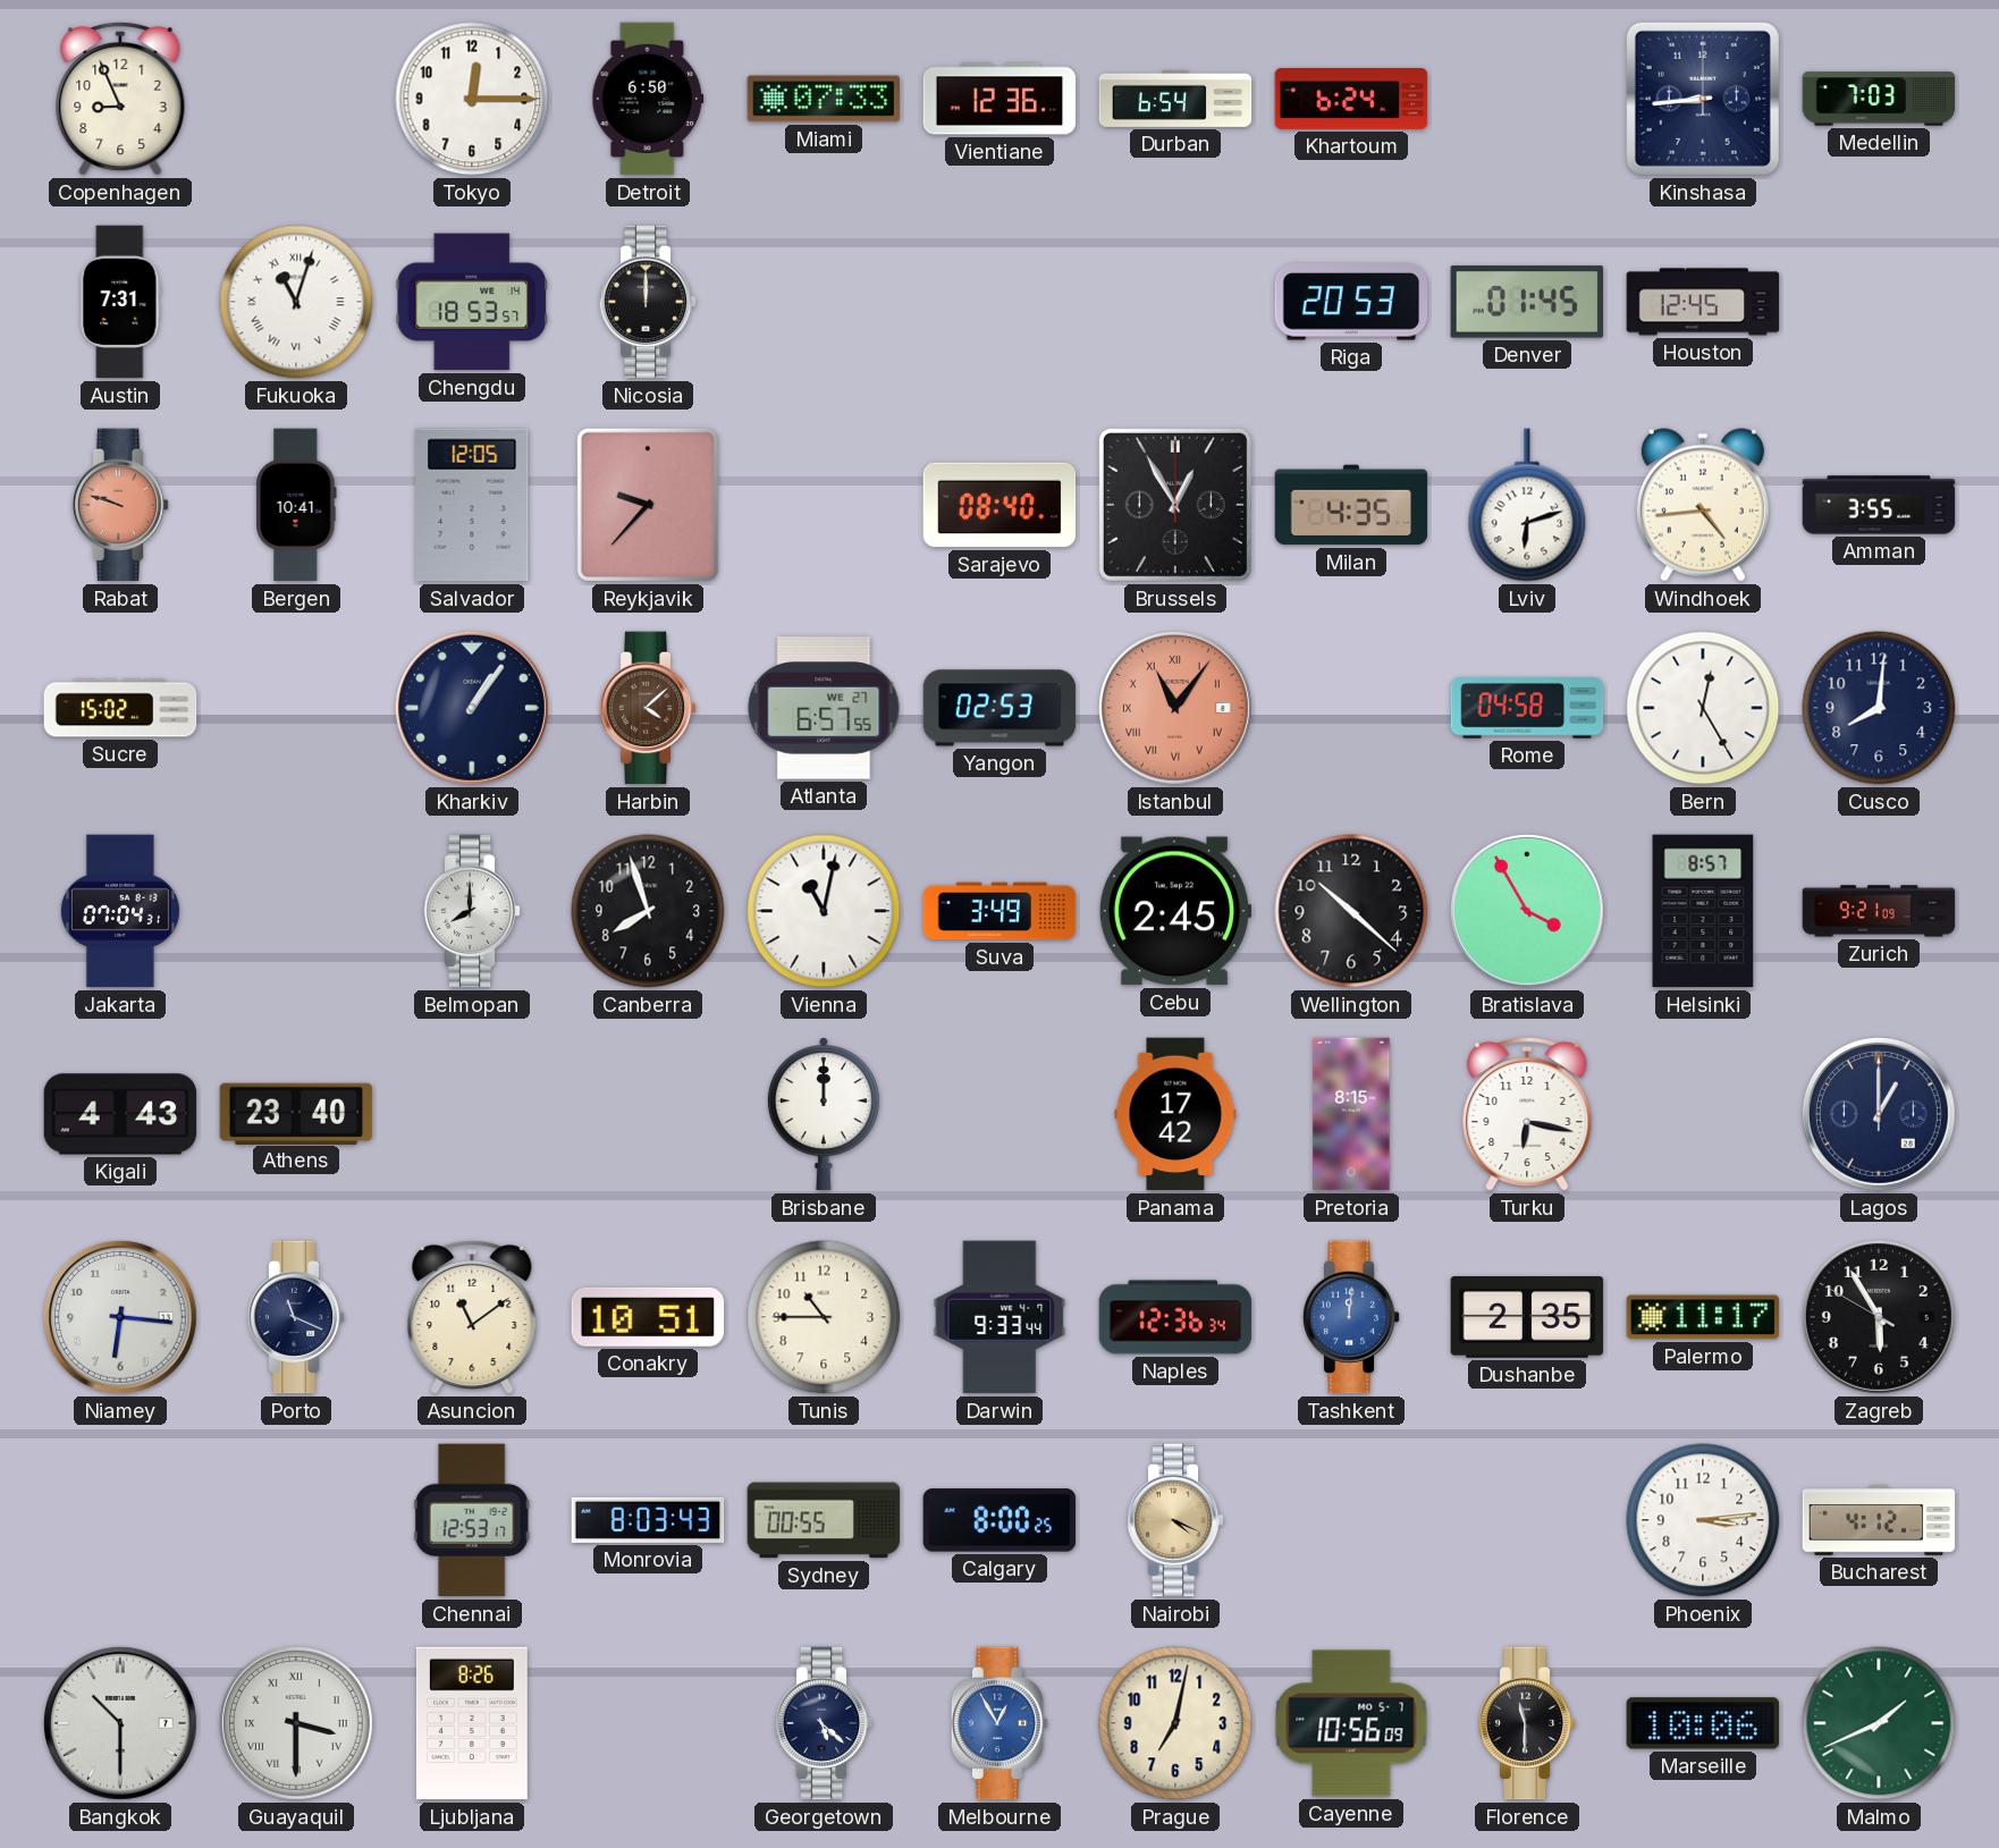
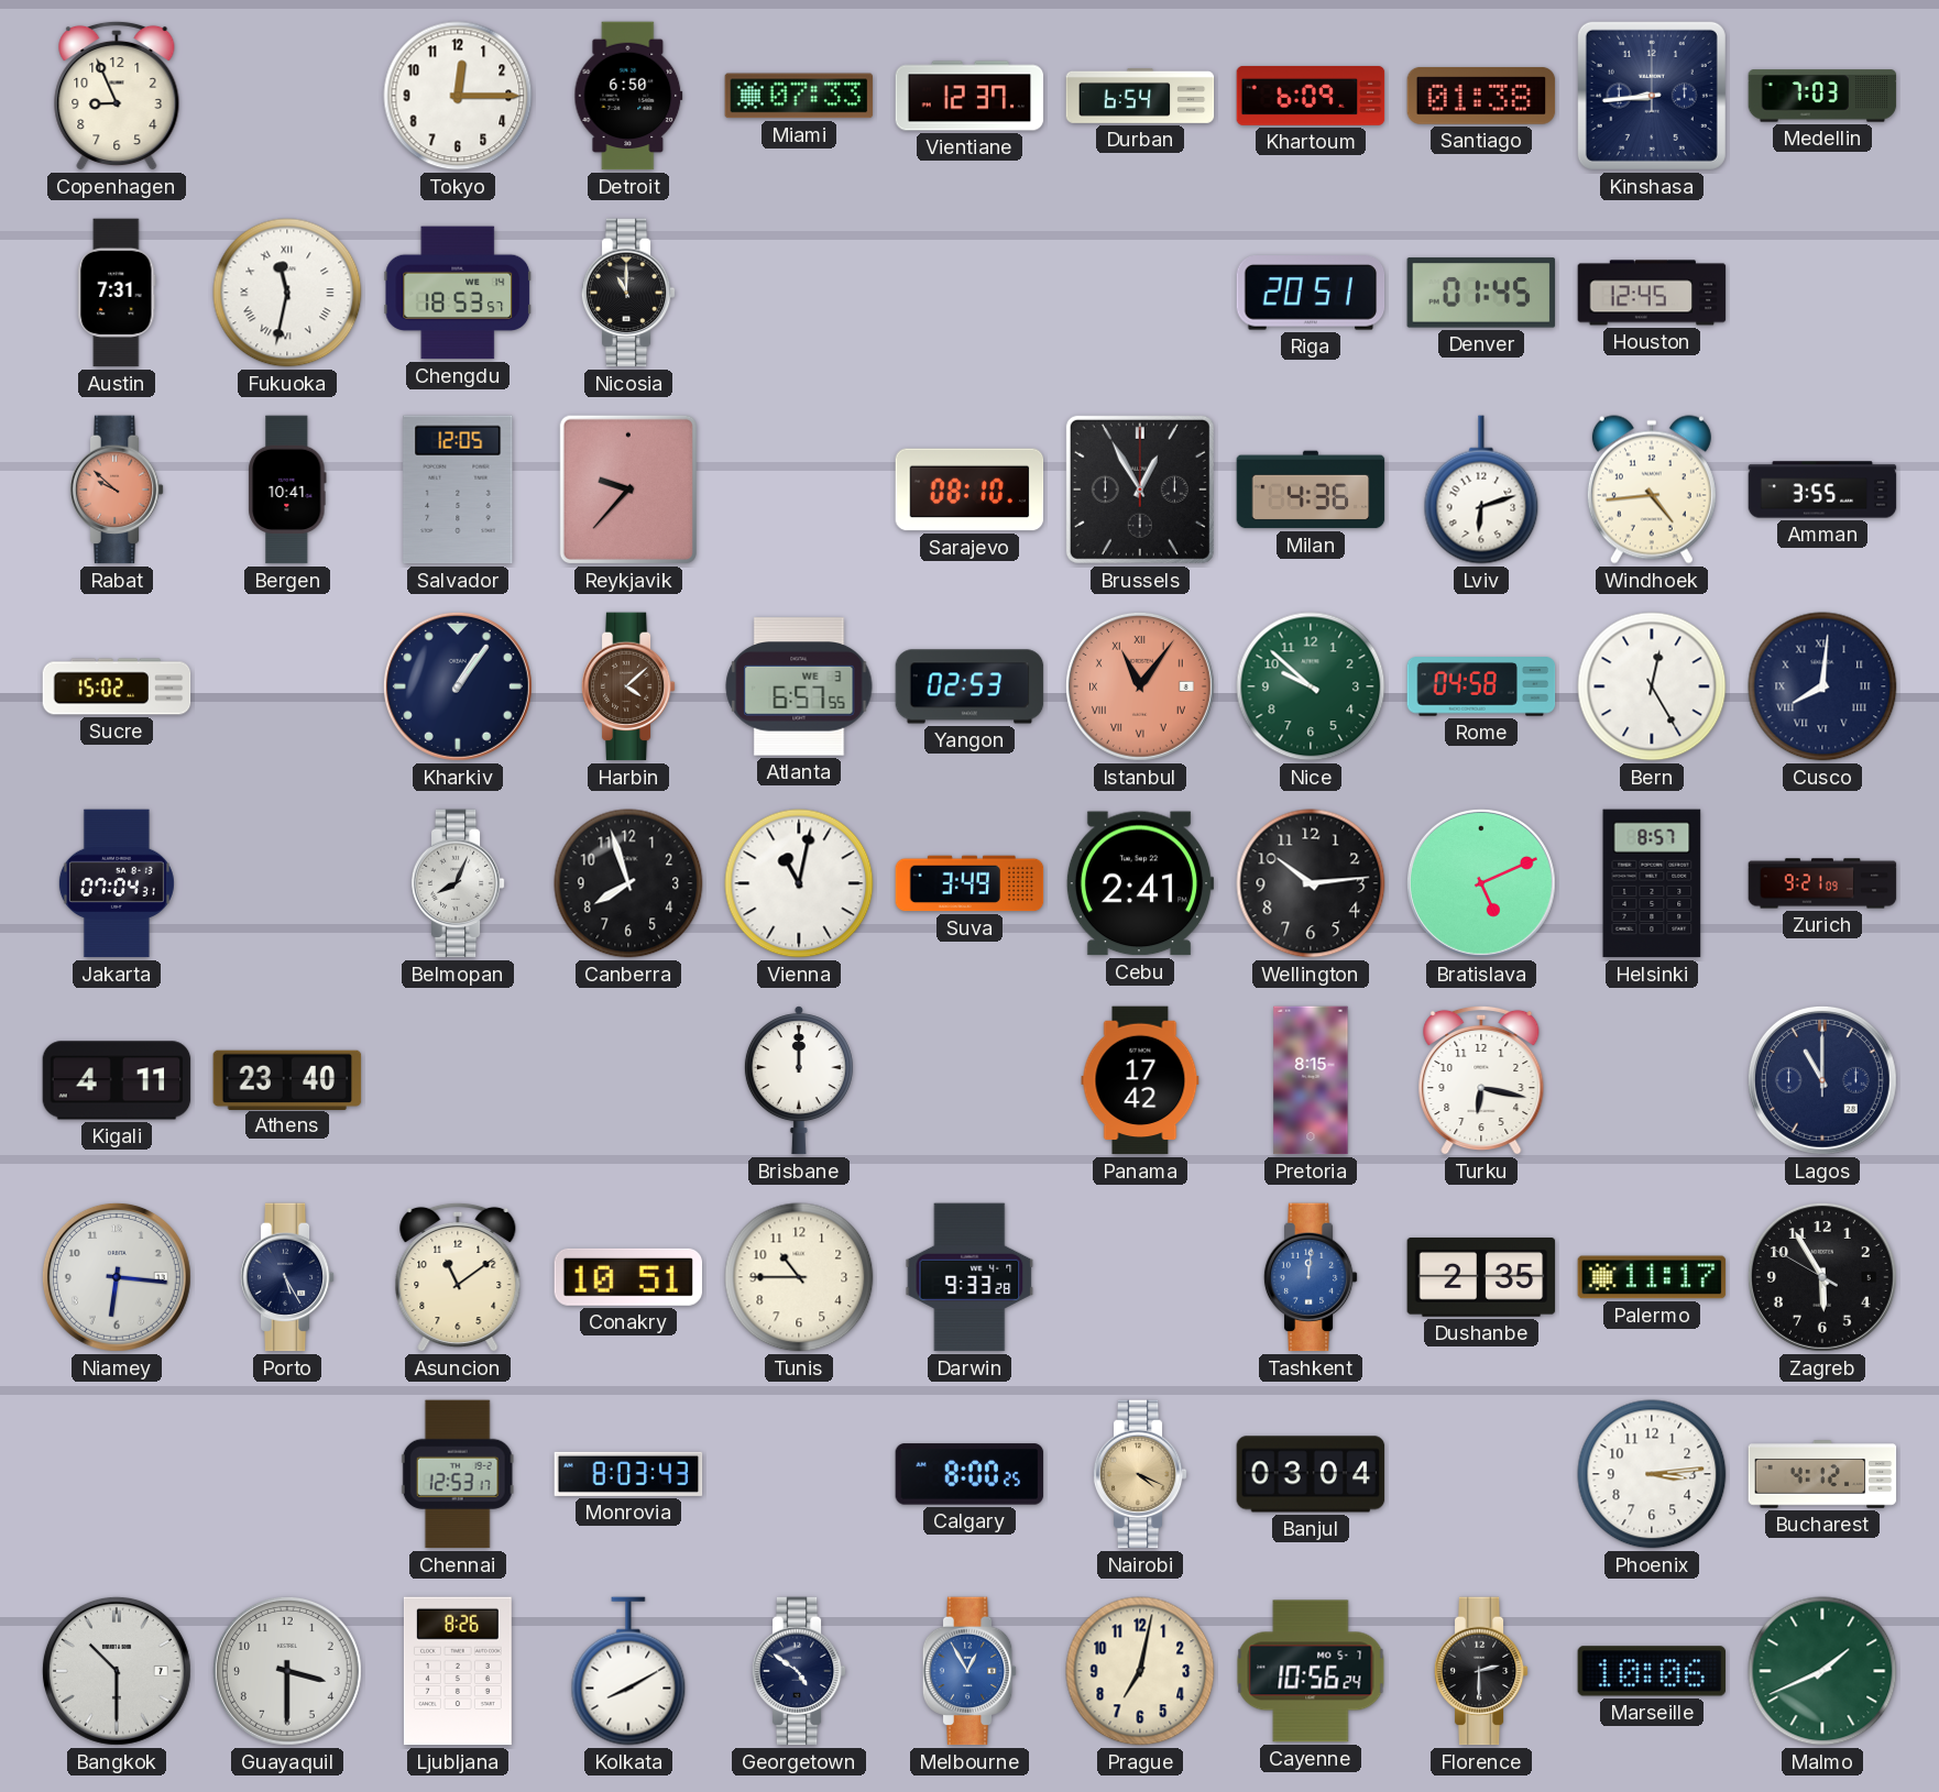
Vientiane: 12:36 -> 12:37
Khartoum: 6:24 -> 6:09
Santiago: none -> 01:38
Fukuoka: 11:03 -> 11:32
Nicosia: 12:00 -> 11:00
Riga: 20:53 -> 20:51
Rabat: 9:48 -> 9:52
Sarajevo: 08:40 -> 08:10
Milan: 4:35 -> 4:36
Atlanta date: WE 27 -> WE 3
Nice: none -> 9:52
Cusco numerals: Arabic -> Roman
Belmopan: 8:00 -> 8:04
Cebu: 2:45 -> 2:41
Wellington: 10:22 -> 10:14
Bratislava: 3:55 -> 5:11
Kigali: 4:43 -> 4:11
Lagos: 1:00 -> 11:00
Porto: 11:19 -> 5:25
Darwin: 9:33:44 -> 9:33:28
Naples: 12:36 -> none
Sydney: 00:55 -> none
Banjul: none -> 03:04
Guayaquil numerals: Roman -> Arabic
Kolkata: none -> 8:10
Georgetown: 5:22 -> 4:51
Cayenne: 10:56:09 -> 10:56:24
Florence: 11:30 -> 2:30
